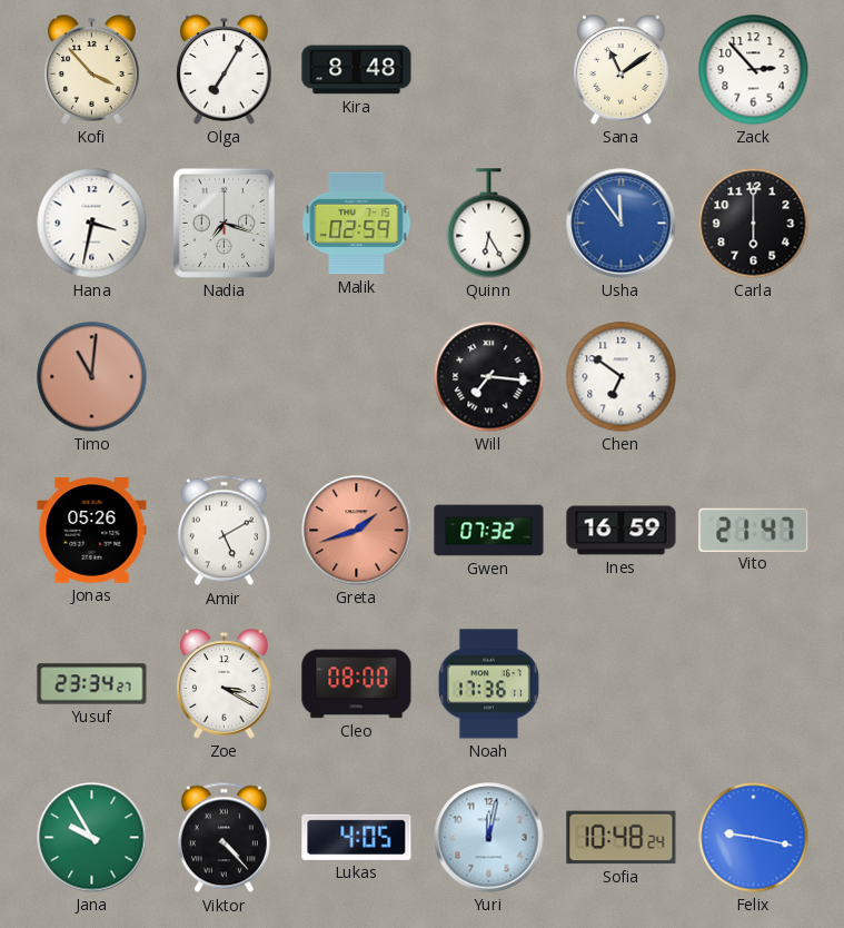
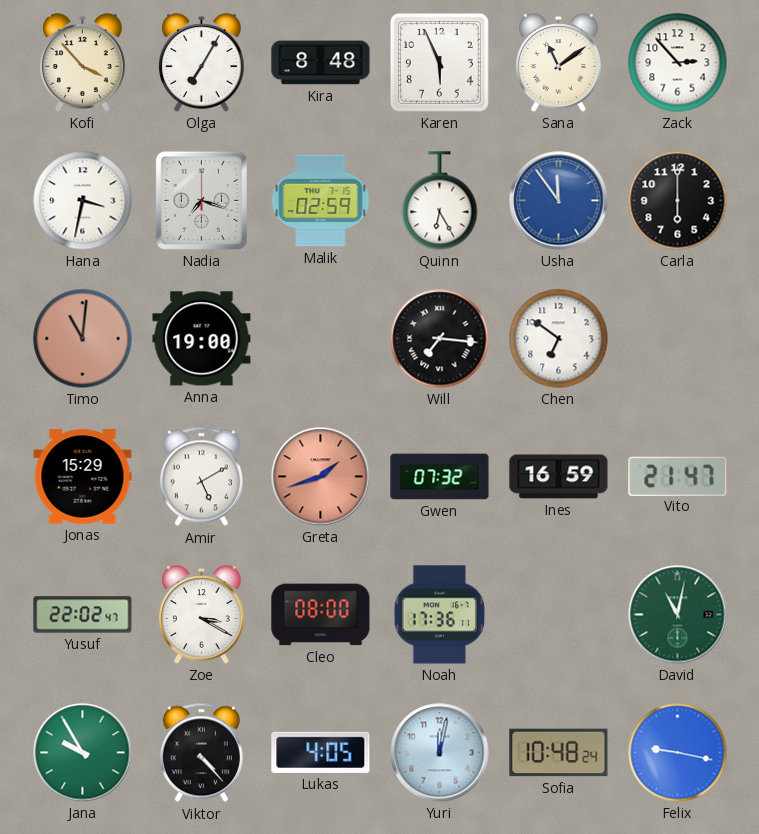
Karen: none -> 5:56
Anna: none -> 19:00
Jonas: 05:26 -> 15:29
Yusuf: 23:34 -> 22:02
David: none -> 11:02
